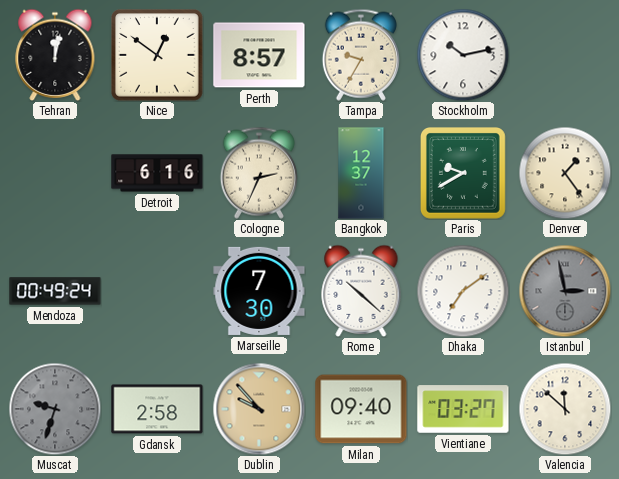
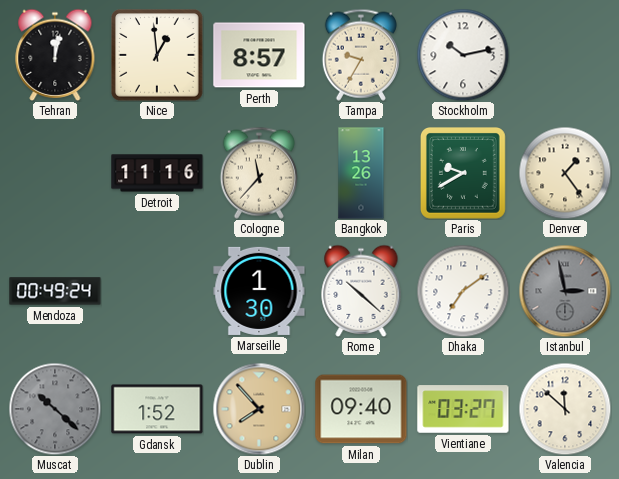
Nice: 12:51 -> 12:59
Detroit: 6:16 -> 11:16
Cologne: 2:34 -> 11:37
Bangkok: 12:37 -> 13:26
Marseille: 7:30 -> 1:30
Muscat: 9:33 -> 10:22
Gdansk: 2:58 -> 1:52
Dublin: 9:53 -> 7:53
